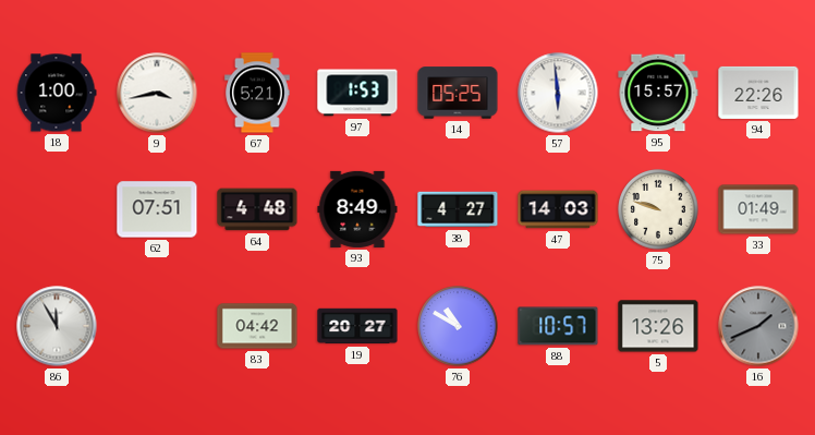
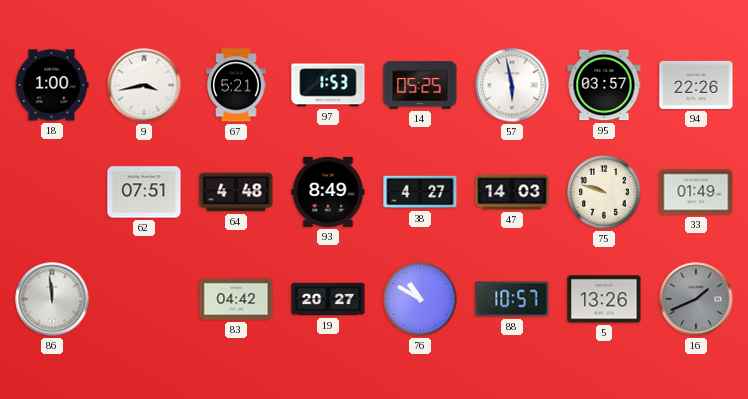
57: 5:59 -> 5:58
95: 15:57 -> 03:57
86: 11:55 -> 11:59
